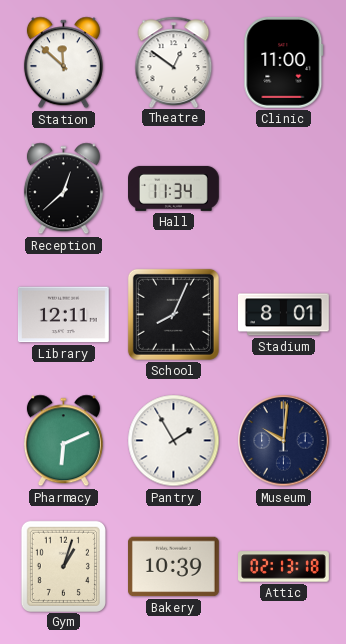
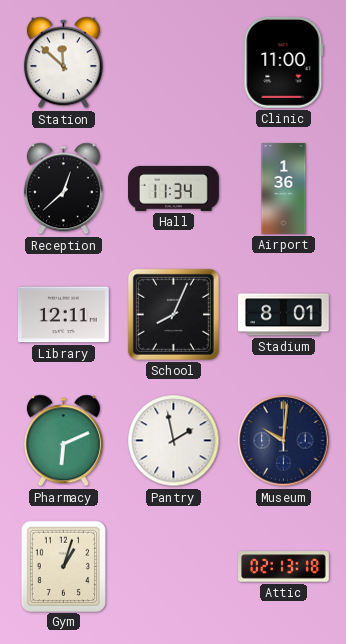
Theatre: 12:51 -> none
Airport: none -> 1:36
Pantry: 1:55 -> 1:58
Bakery: 10:39 -> none
